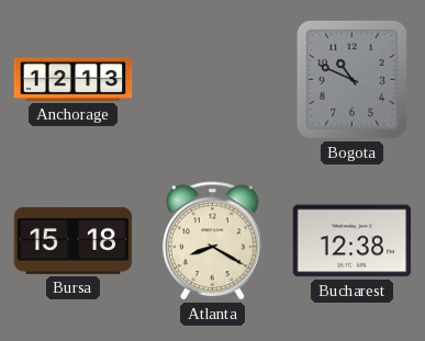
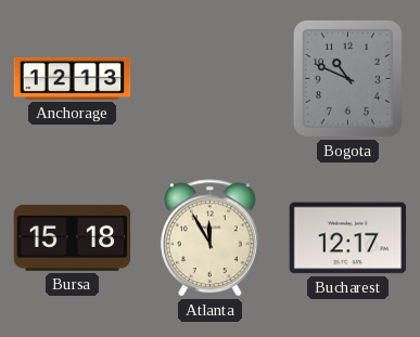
Atlanta: 8:20 -> 11:55
Bucharest: 12:38 -> 12:17
